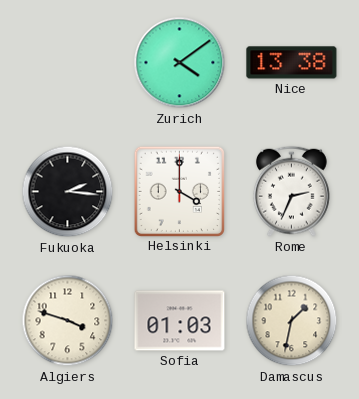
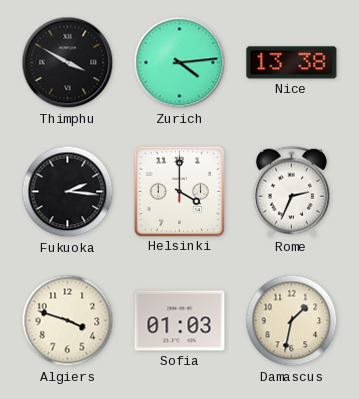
Thimphu: none -> 3:50
Zurich: 4:09 -> 4:14
